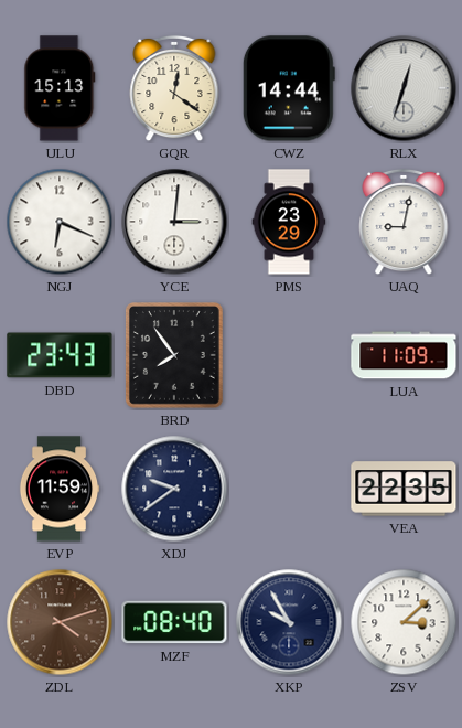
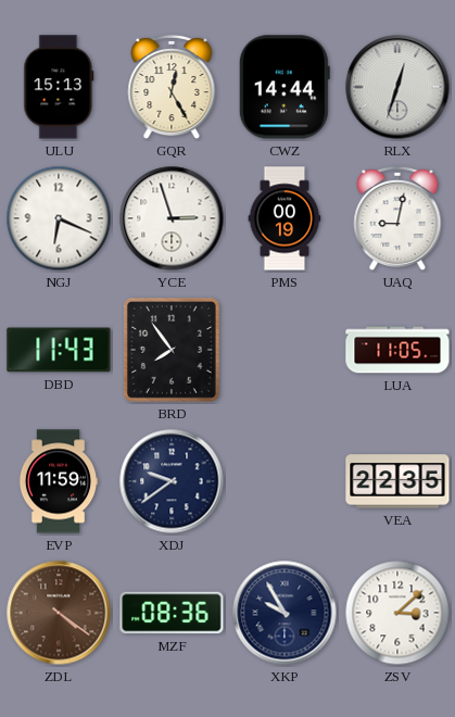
GQR: 12:21 -> 12:25
YCE: 3:01 -> 2:57
PMS: 23:29 -> 00:19
DBD: 23:43 -> 11:43
LUA: 11:09 -> 11:05
ZDL: 4:12 -> 4:21
MZF: 08:40 -> 08:36
